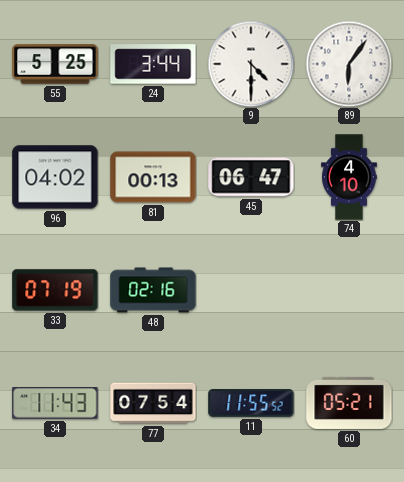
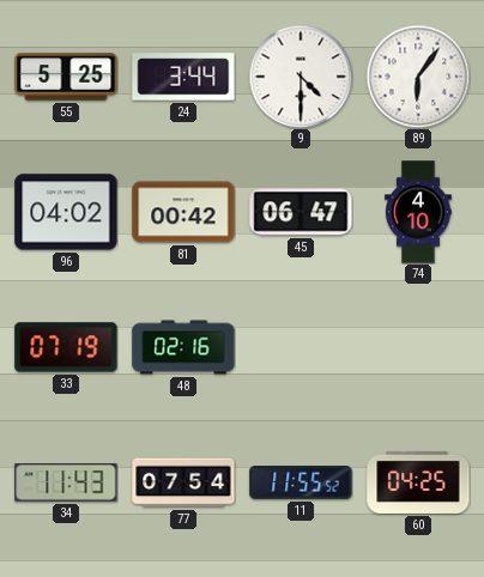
81: 00:13 -> 00:42
60: 05:21 -> 04:25
